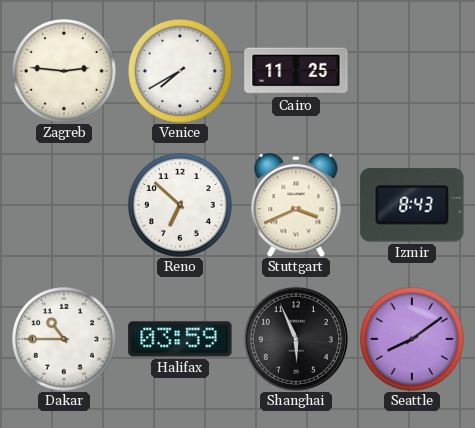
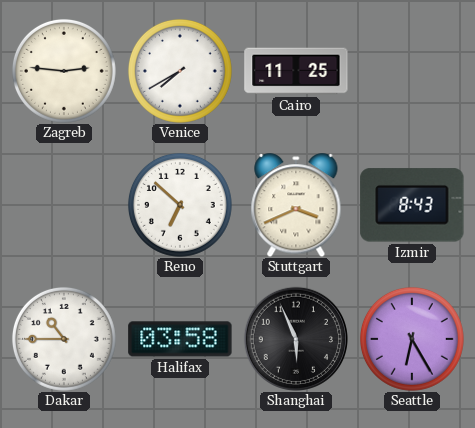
Halifax: 03:59 -> 03:58
Seattle: 8:09 -> 6:25
